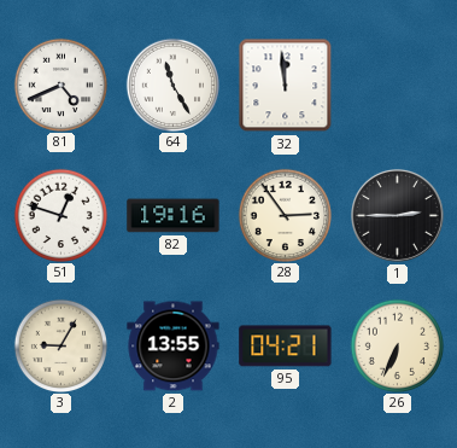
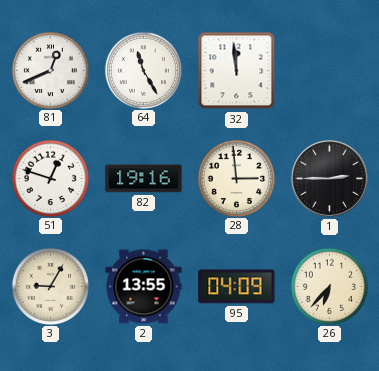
81: 4:41 -> 12:41
28: 2:54 -> 2:59
95: 04:21 -> 04:09
26: 6:34 -> 6:37
